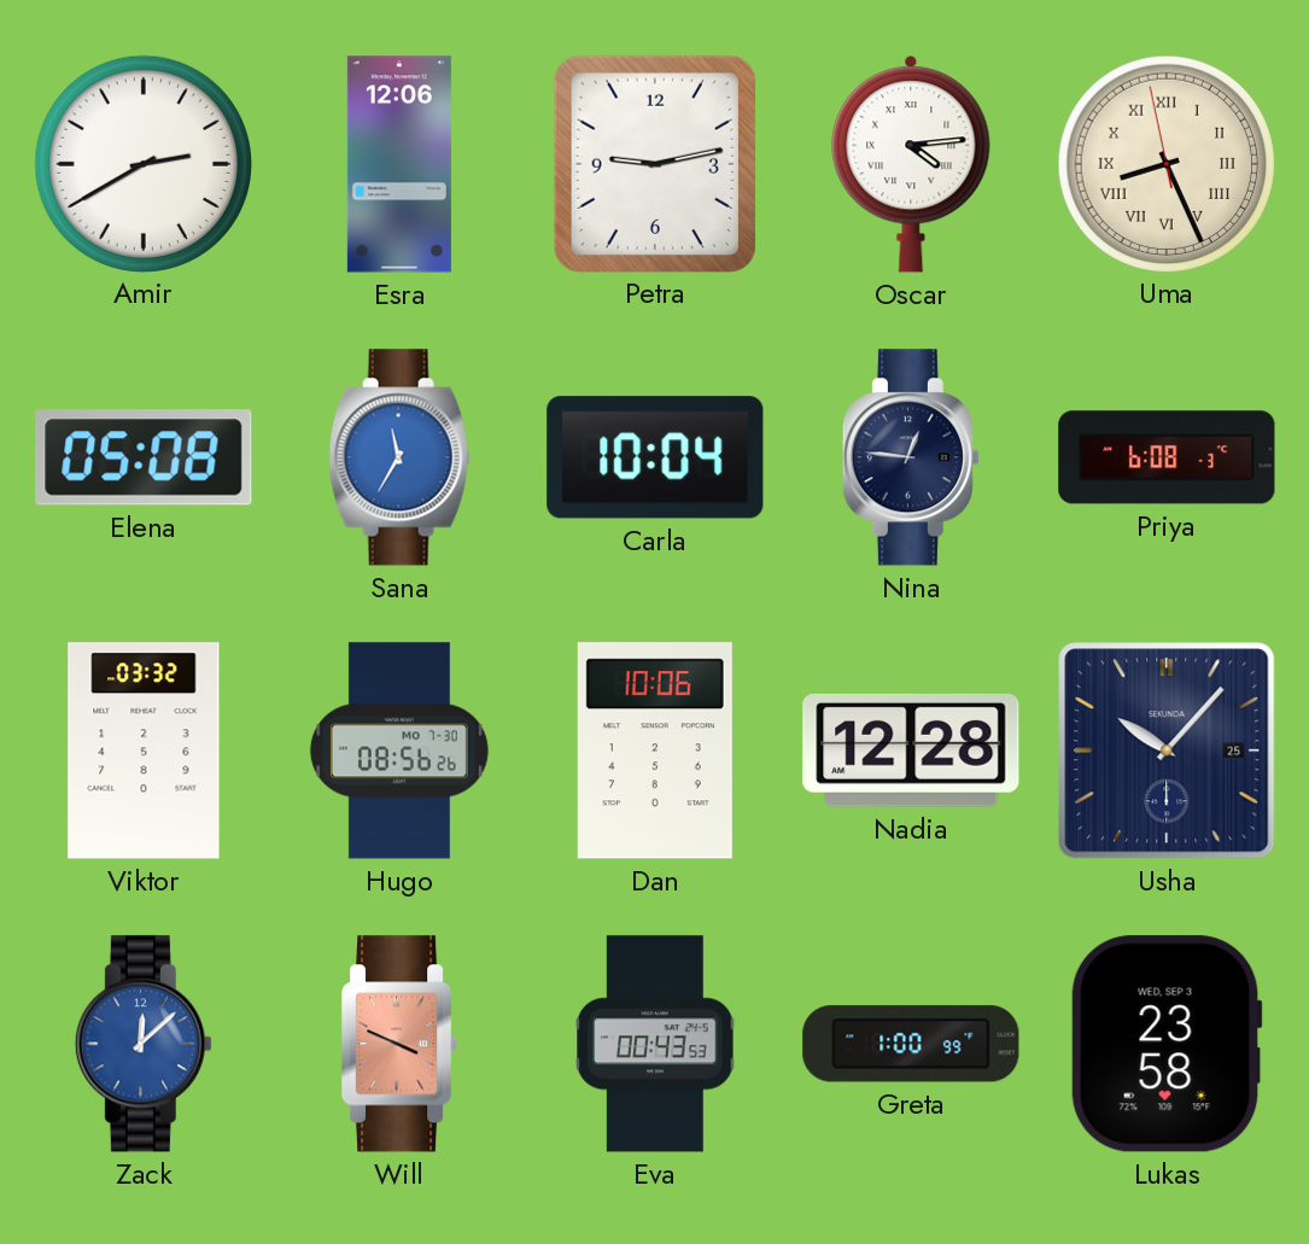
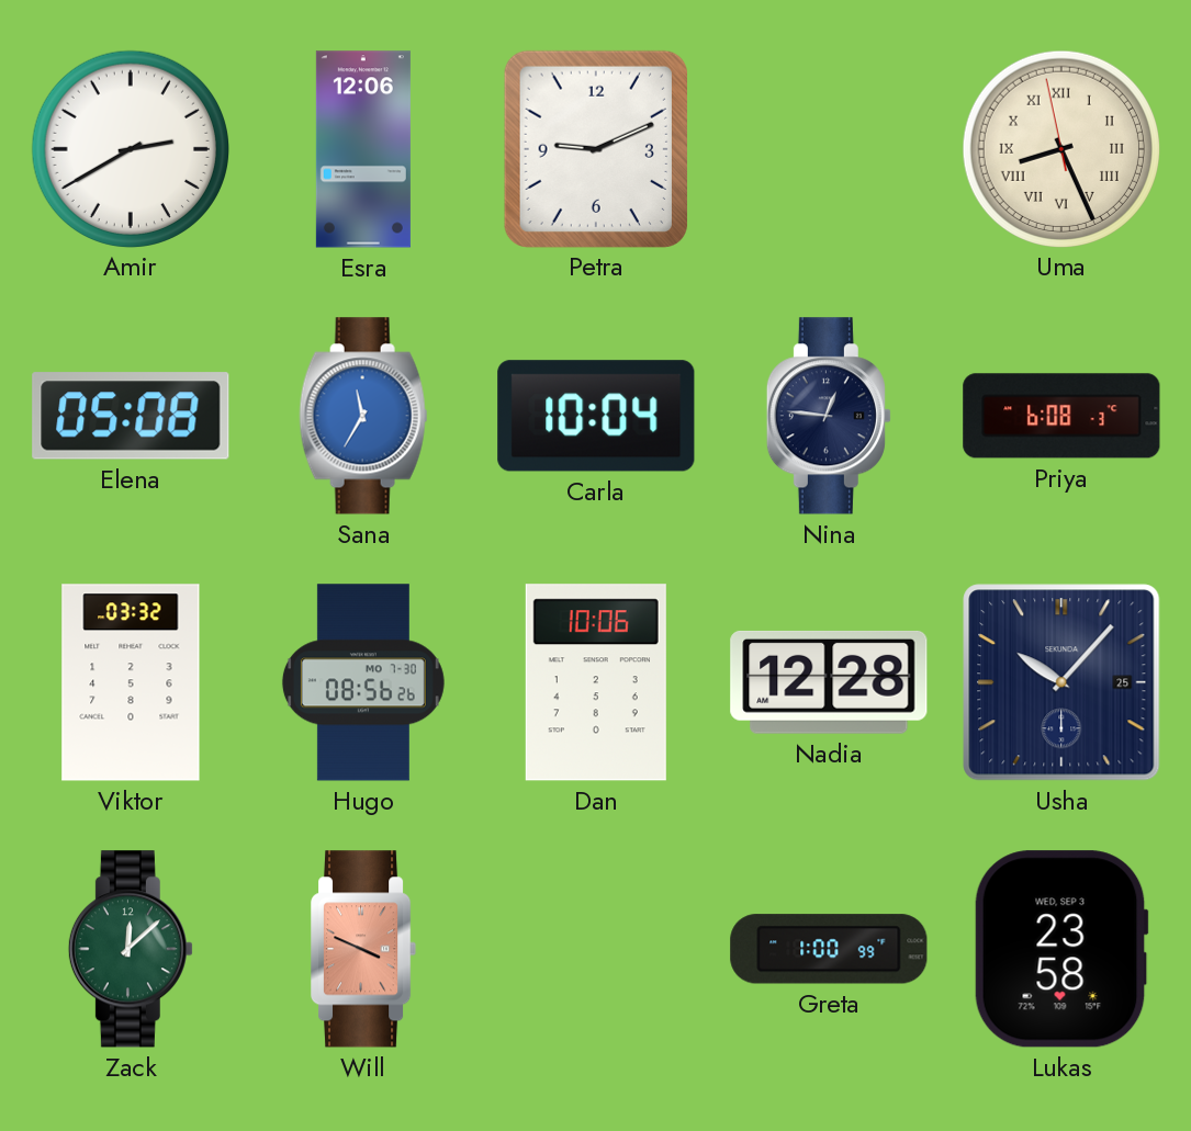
Petra: 9:13 -> 9:11
Oscar: 4:14 -> none
Zack dial: blue -> green
Eva: 00:43 -> none
